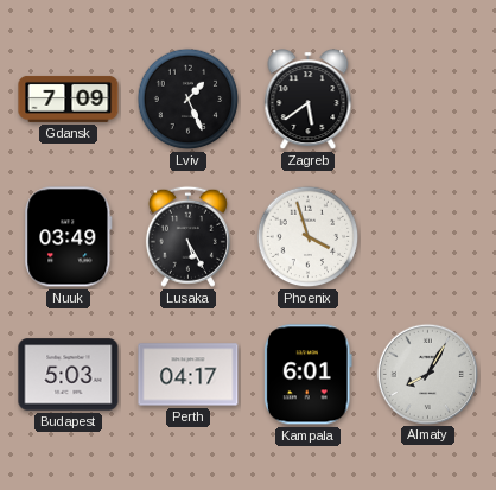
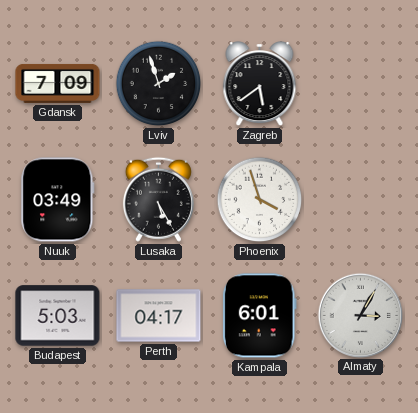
Lviv: 1:26 -> 1:57
Almaty: 8:05 -> 3:05
